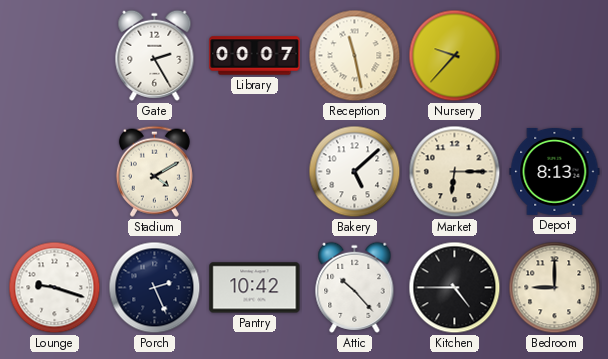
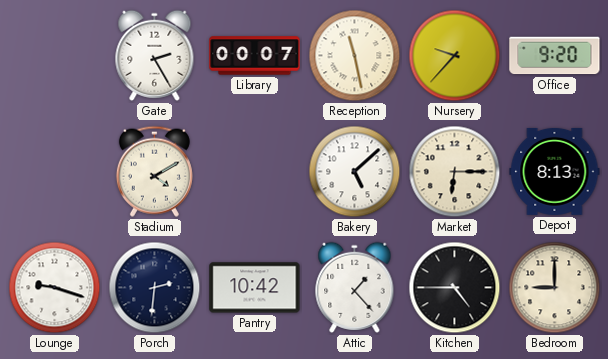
Office: none -> 9:20
Porch: 2:26 -> 2:31
Attic: 10:23 -> 1:23
